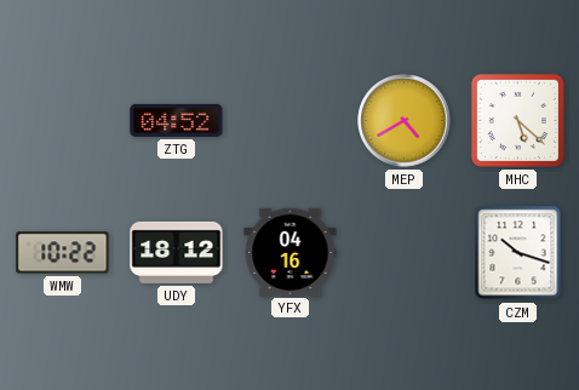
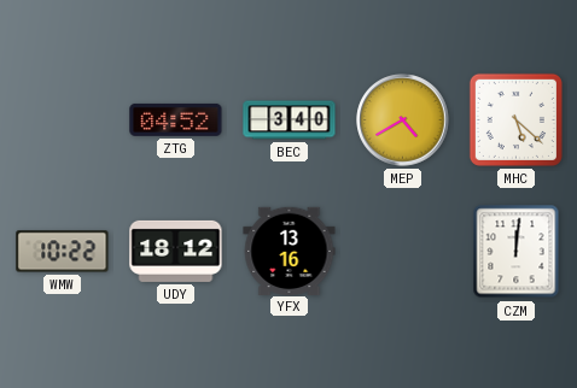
BEC: none -> 3:40
YFX: 04:16 -> 13:16
CZM: 10:18 -> 12:01
